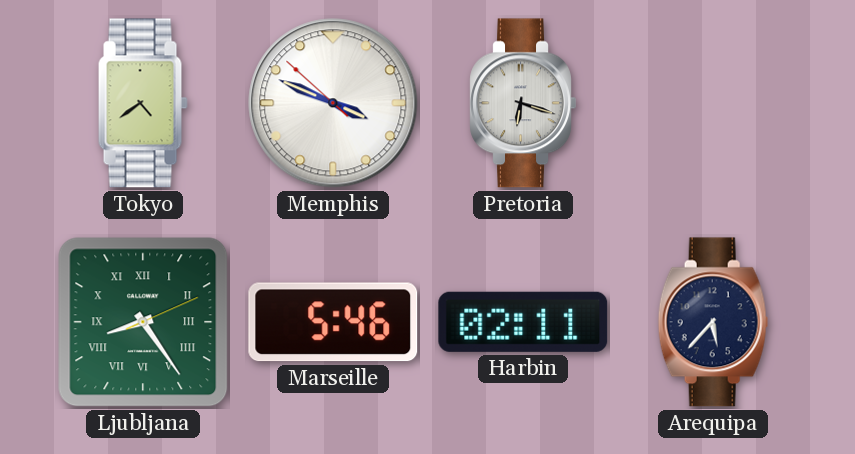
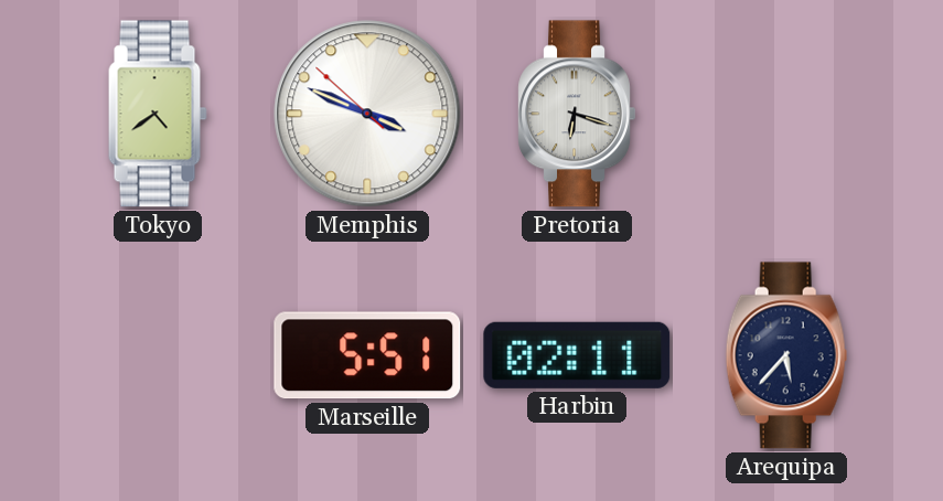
Ljubljana: 8:24 -> none
Marseille: 5:46 -> 5:51
